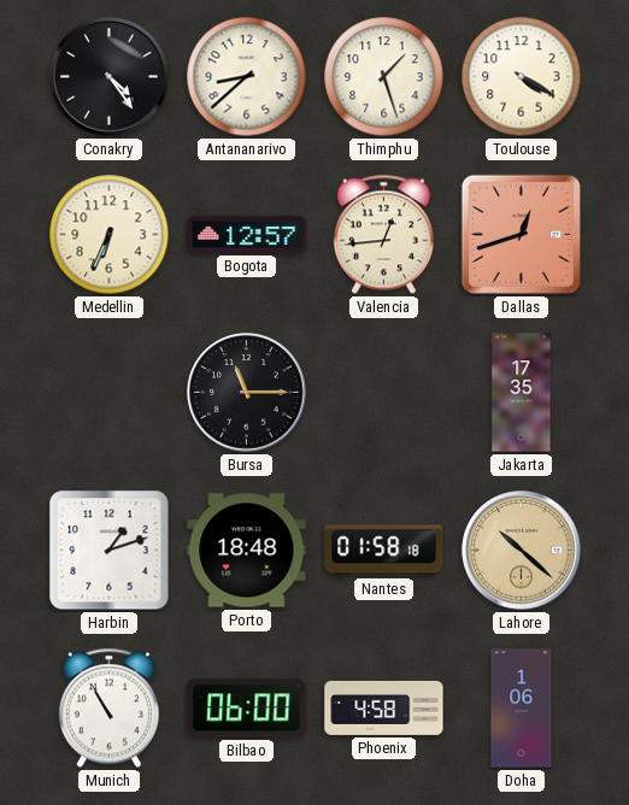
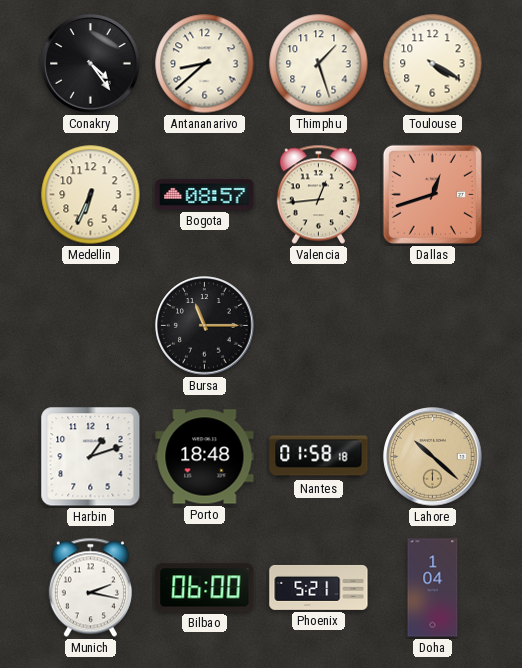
Bogota: 12:57 -> 08:57
Jakarta: 17:35 -> none
Munich: 10:55 -> 2:17
Phoenix: 4:58 -> 5:21
Doha: 1:06 -> 1:04
